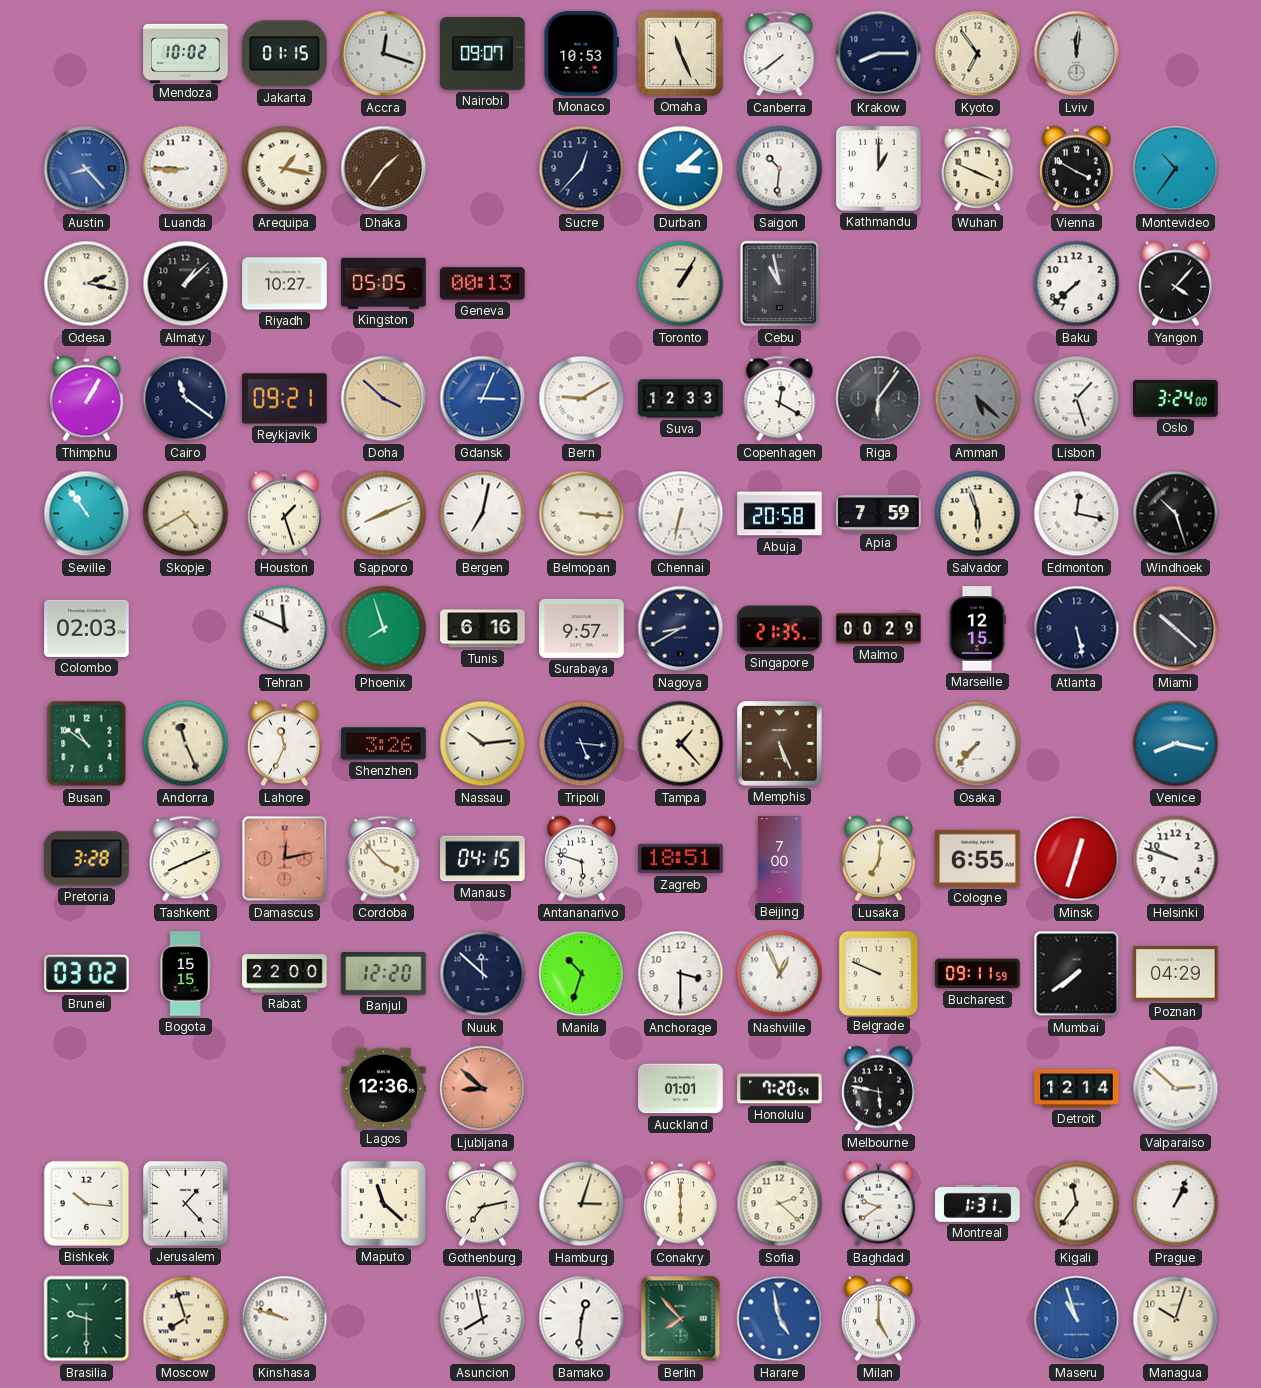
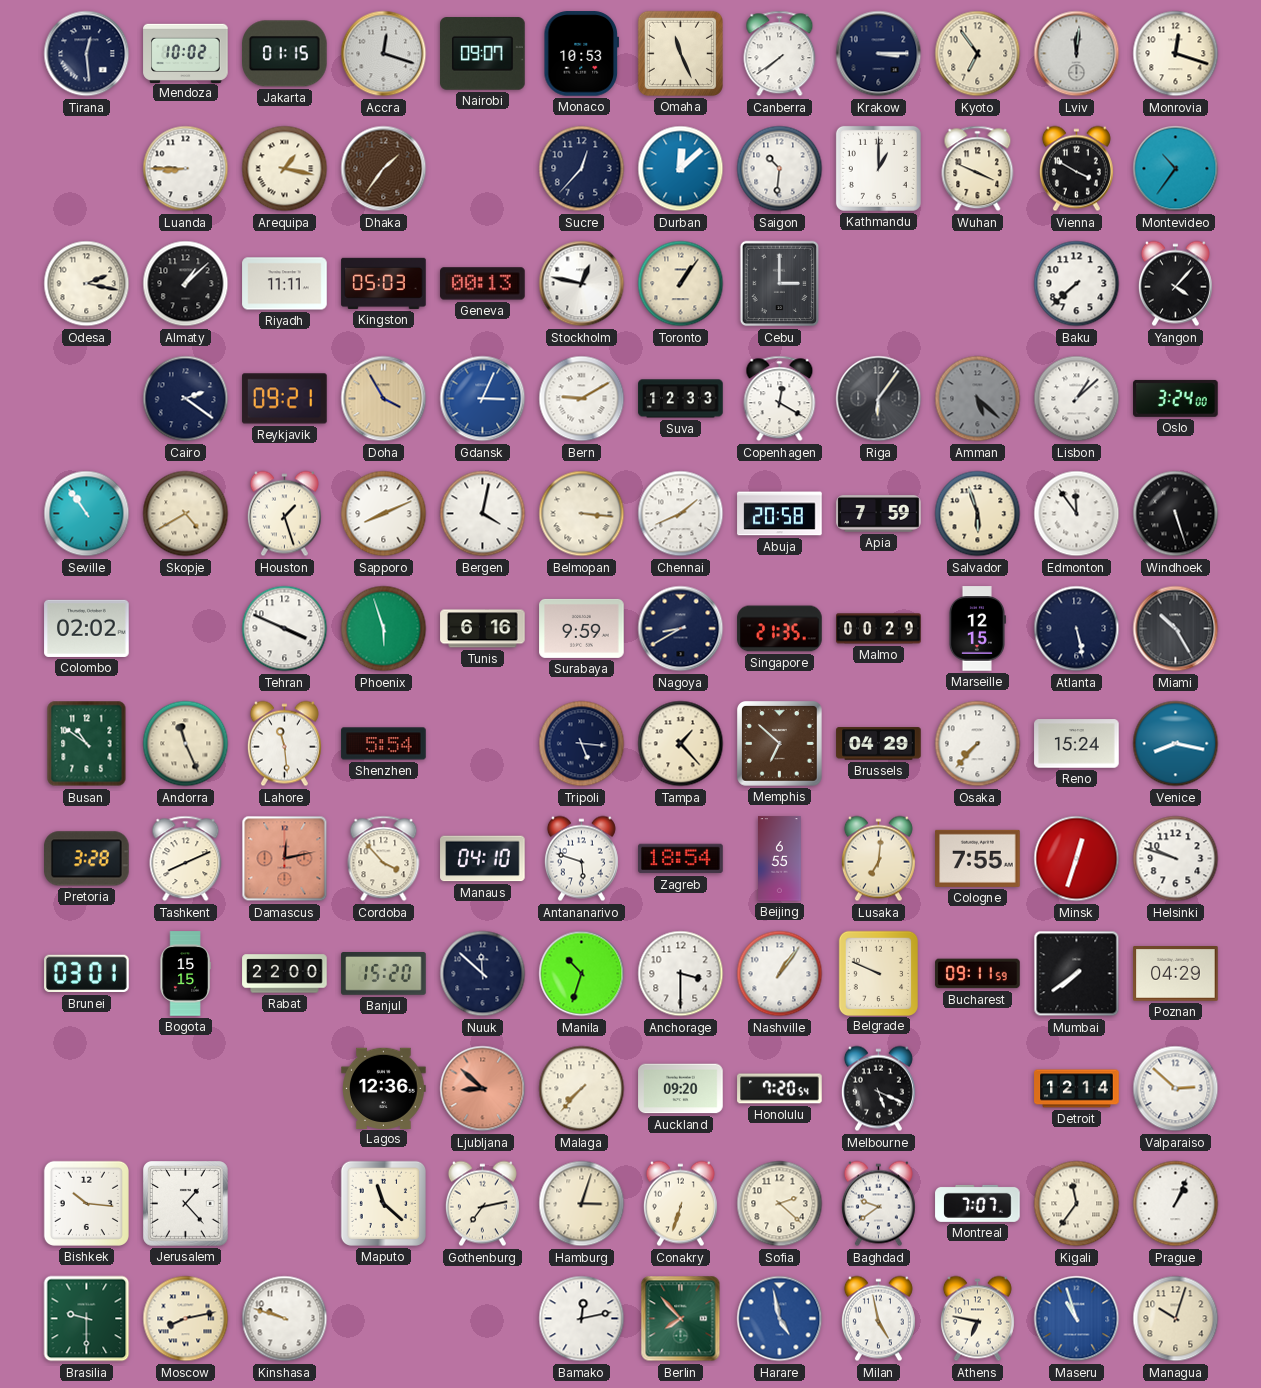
Tirana: none -> 12:29
Krakow: 8:15 -> 3:15
Monrovia: none -> 12:18
Austin: 8:23 -> none
Durban: 3:08 -> 12:08
Riyadh: 10:27 -> 11:11
Kingston: 05:05 -> 05:03
Stockholm: none -> 12:47
Toronto: 1:05 -> 1:06
Cebu: 10:58 -> 3:00
Thimphu: 1:05 -> none
Cairo: 11:21 -> 2:21
Doha: 3:52 -> 3:55
Lisbon: 1:27 -> 1:08
Bergen: 7:02 -> 4:02
Chennai: 6:32 -> 1:41
Edmonton: 12:17 -> 11:54
Windhoek: 10:27 -> 5:27
Colombo: 02:03 -> 02:02
Tehran: 11:49 -> 3:49
Phoenix: 7:57 -> 5:57
Surabaya: 9:57 -> 9:59
Miami: 10:22 -> 10:25
Lahore: 11:34 -> 11:29
Shenzhen: 3:26 -> 5:54
Nassau: 10:14 -> none
Memphis: 5:26 -> 6:52
Brussels: none -> 04:29
Reno: none -> 15:24
Manaus: 04:15 -> 04:10
Zagreb: 18:51 -> 18:54
Beijing: 7:00 -> 6:55
Cologne: 6:55 -> 7:55
Brunei: 03:02 -> 03:01
Banjul: 12:20 -> 15:20
Nashville: 12:56 -> 1:06
Malaga: none -> 7:37
Auckland: 01:01 -> 09:20
Melbourne: 5:47 -> 5:19
Conakry: 6:00 -> 6:33
Montreal: 1:31 -> 7:07
Moscow: 7:57 -> 8:13
Asuncion: 7:58 -> none
Bamako: 12:31 -> 12:13
Milan: 5:00 -> 4:58
Athens: none -> 6:47
